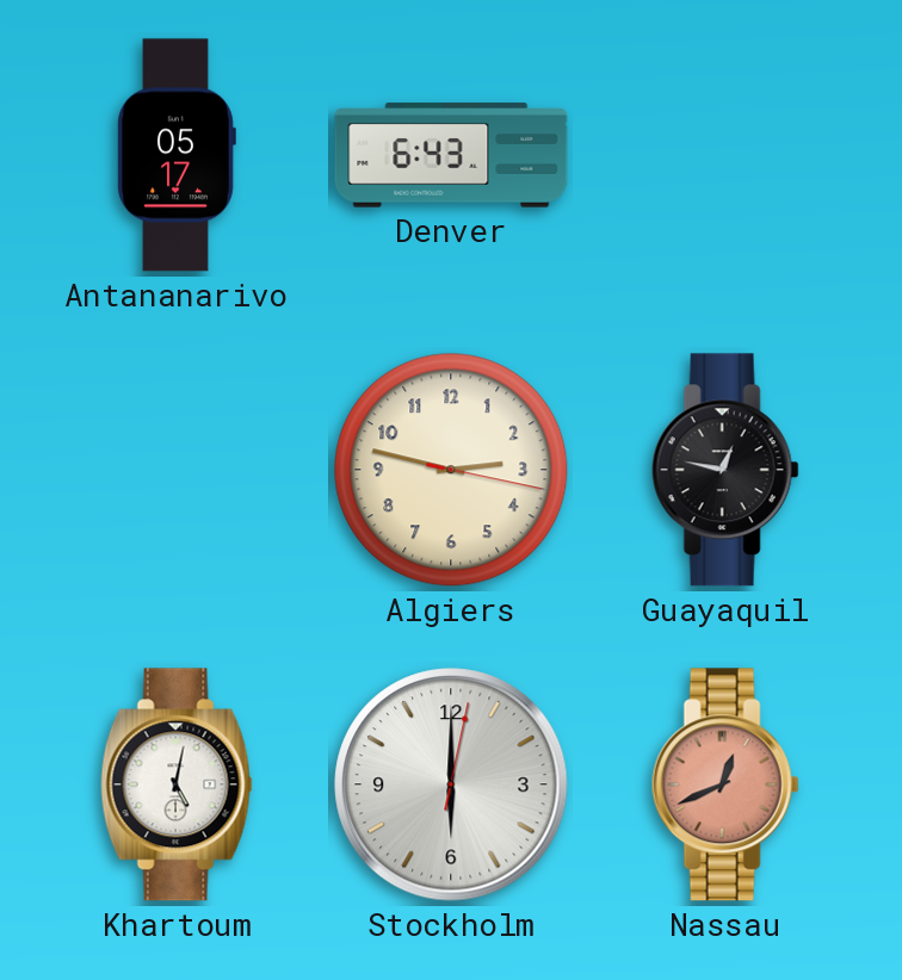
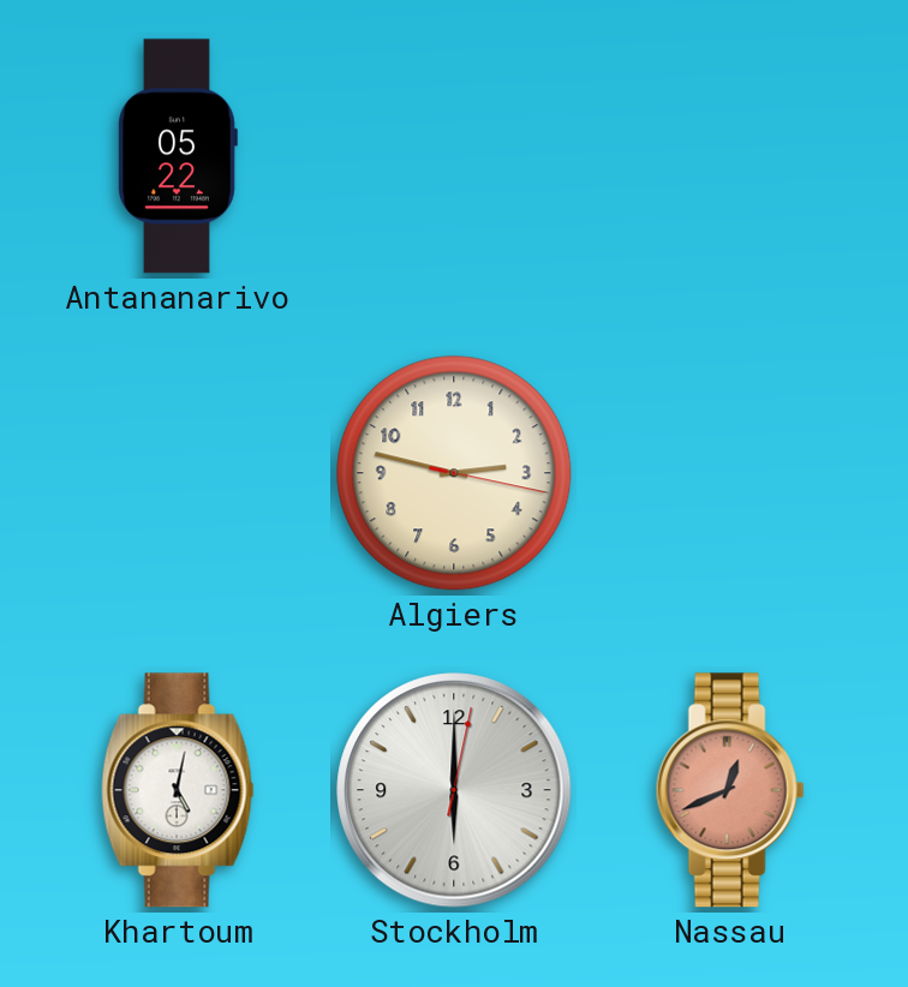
Antananarivo: 05:17 -> 05:22
Denver: 6:43 -> none
Guayaquil: 12:47 -> none
